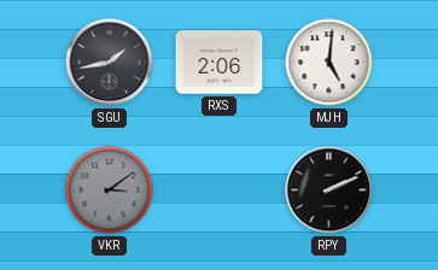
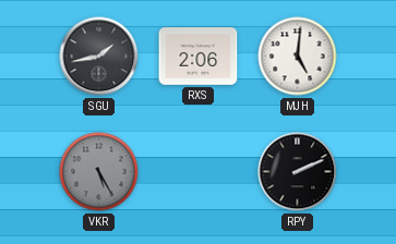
VKR: 3:09 -> 5:25
